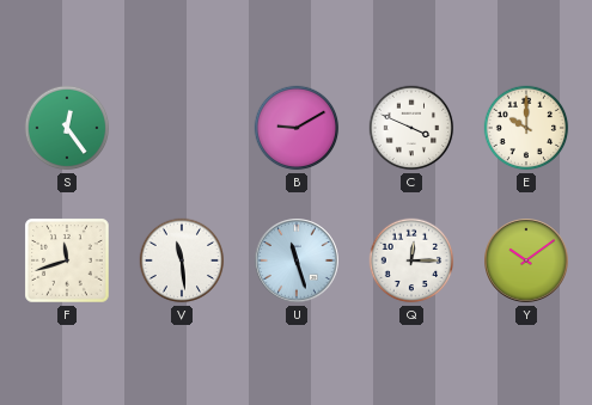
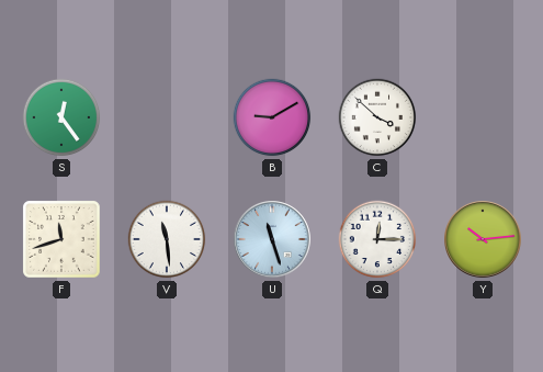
C: 3:49 -> 3:52
E: 10:00 -> none
Y: 10:09 -> 10:14
